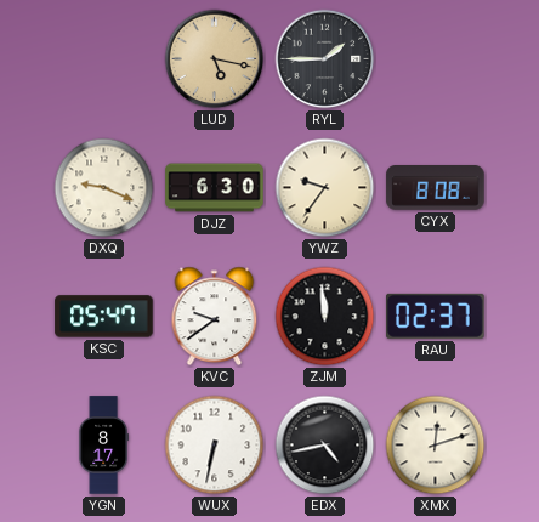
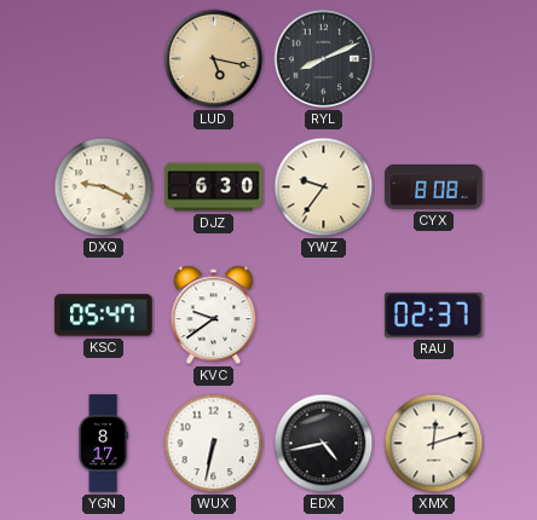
RYL: 1:45 -> 8:11
ZJM: 11:59 -> none
